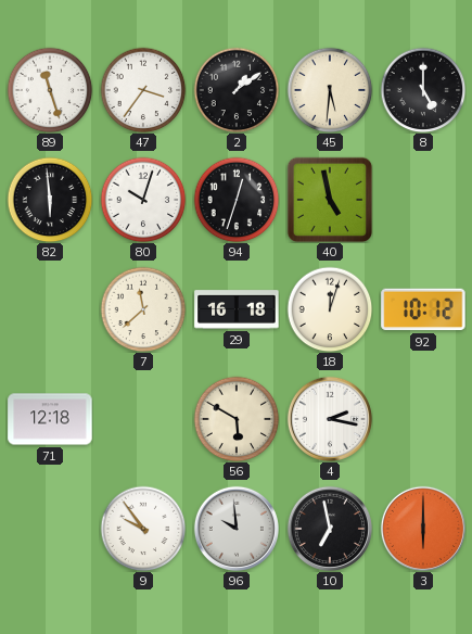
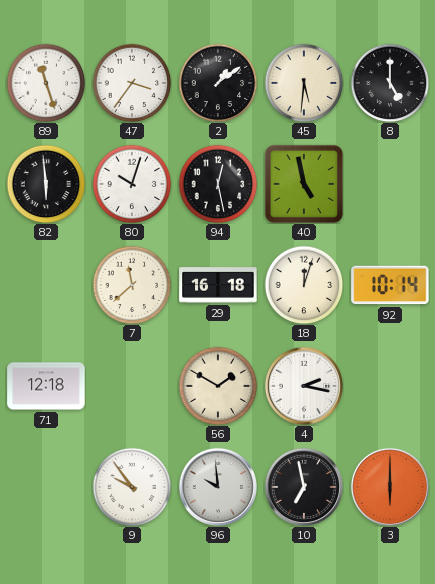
94: 12:33 -> 12:28
92: 10:12 -> 10:14
56: 5:50 -> 1:50
